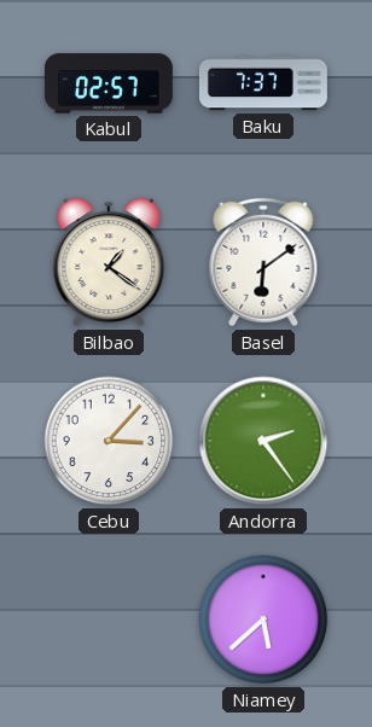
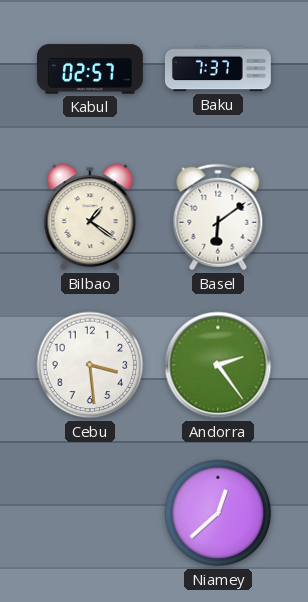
Cebu: 3:07 -> 3:29
Niamey: 5:38 -> 12:38
